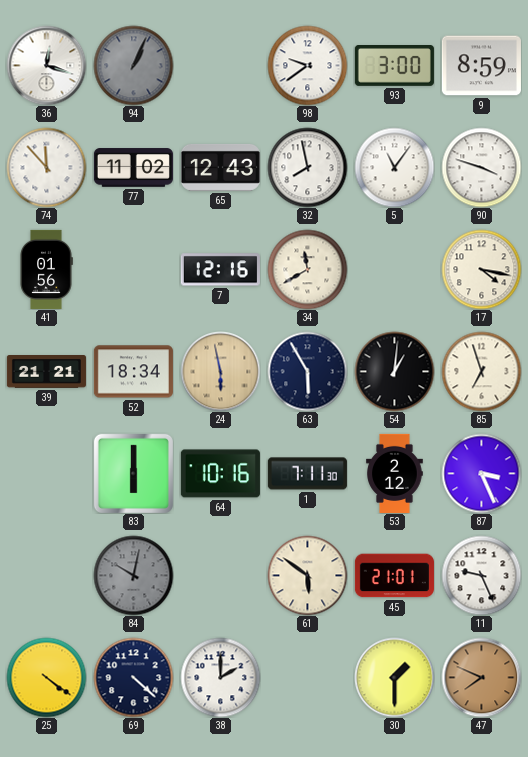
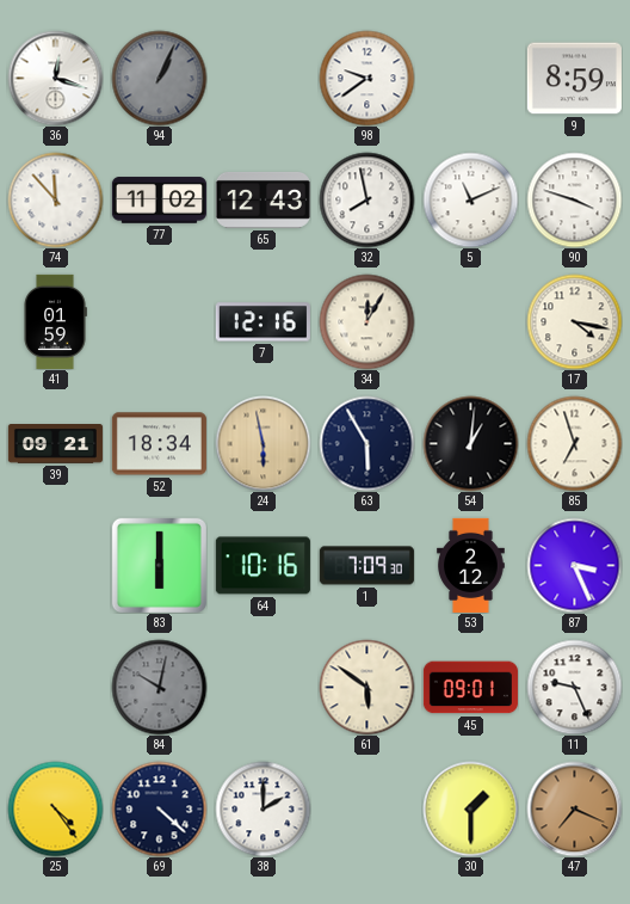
93: 3:00 -> none
5: 11:06 -> 11:11
41: 01:56 -> 01:59
34: 11:40 -> 12:05
39: 21:21 -> 09:21
1: 7:11 -> 7:09
45: 21:01 -> 09:01
25: 4:21 -> 4:24
47: 7:49 -> 7:19
